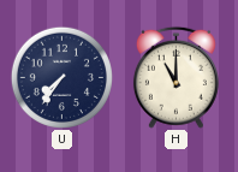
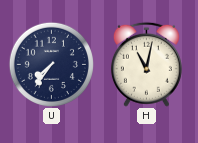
H: 11:00 -> 11:02
